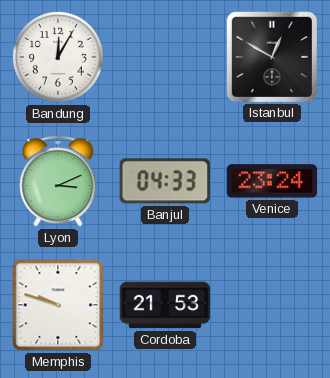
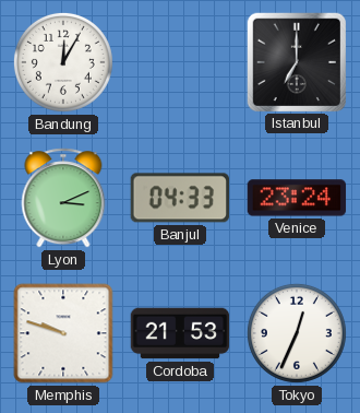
Istanbul: 12:50 -> 7:00
Tokyo: none -> 12:34
